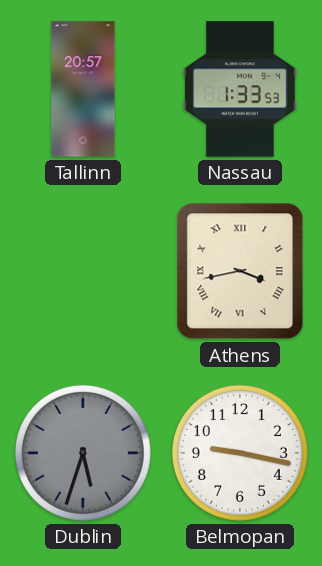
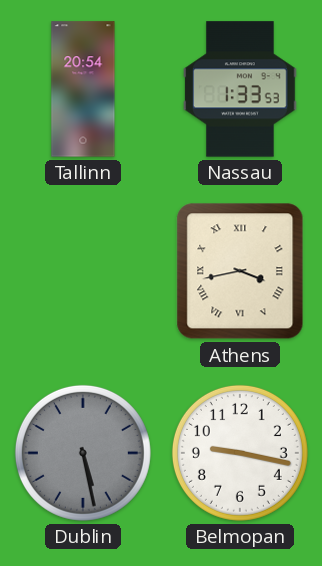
Tallinn: 20:57 -> 20:54
Dublin: 5:33 -> 5:28
